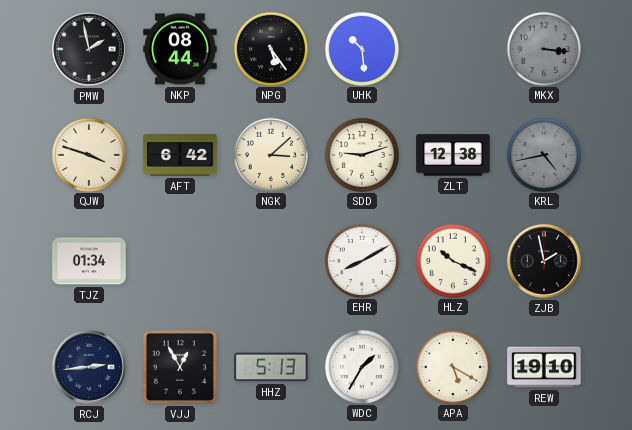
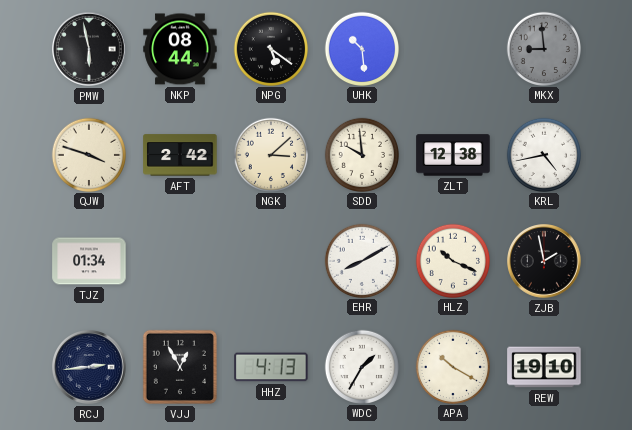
PMW: 1:58 -> 5:58
NPG: 5:24 -> 5:21
MKX: 3:16 -> 8:59
AFT: 6:42 -> 2:42
SDD: 9:12 -> 9:59
KRL dial: grey -> white
HHZ: 5:13 -> 4:13
APA: 5:20 -> 10:20
